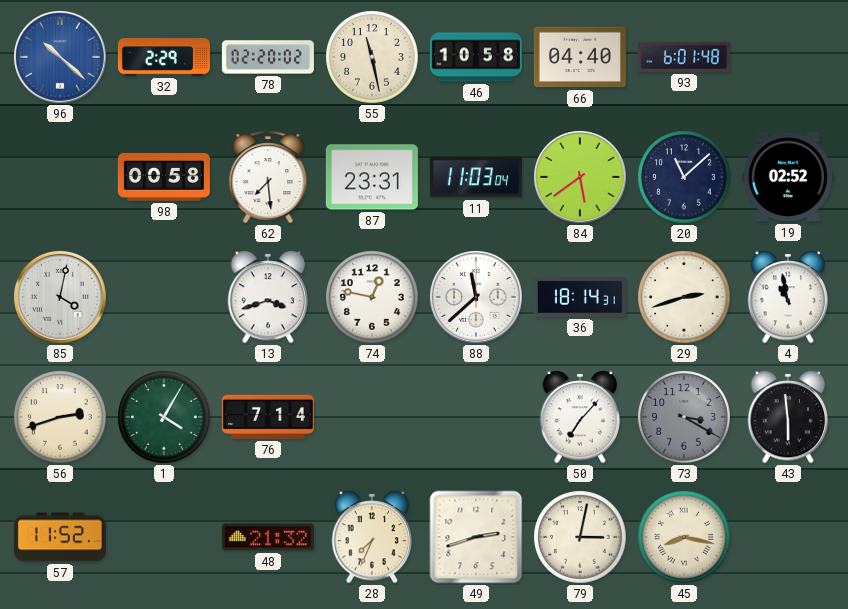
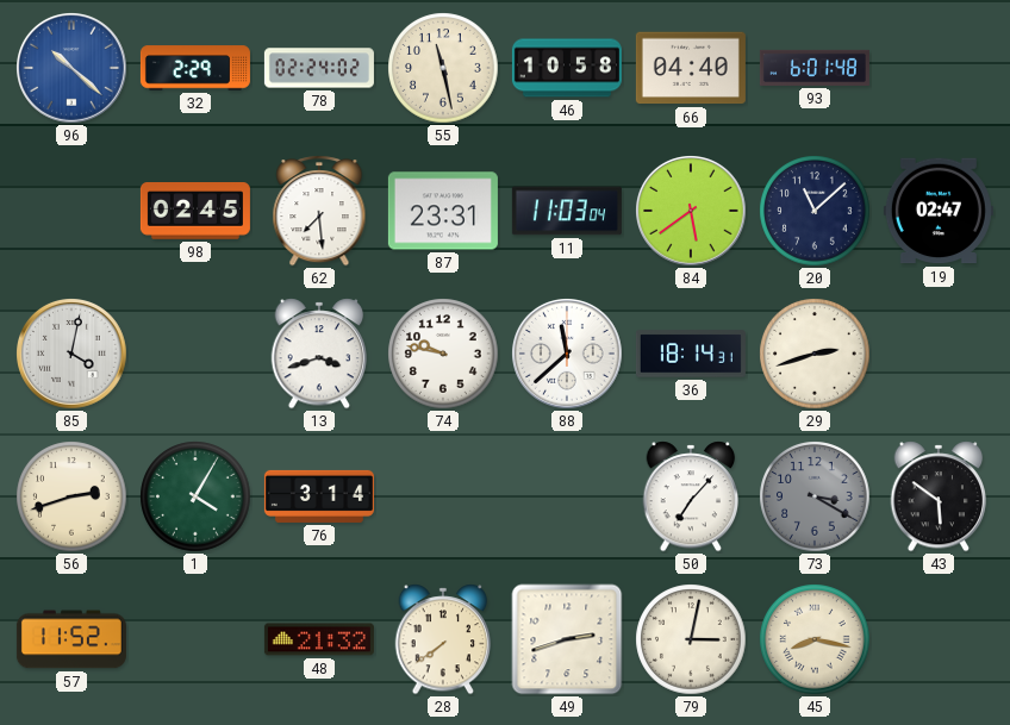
78: 02:20 -> 02:24
98: 00:58 -> 02:45
19: 02:52 -> 02:47
74: 12:47 -> 9:47
4: 10:58 -> none
76: 7:14 -> 3:14
43: 5:59 -> 5:51
28: 7:34 -> 7:39
